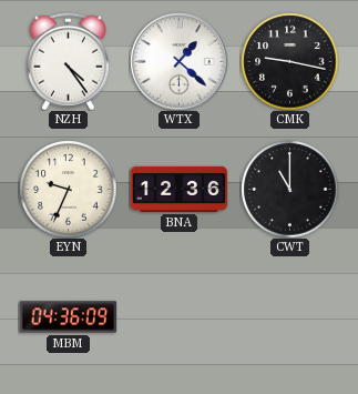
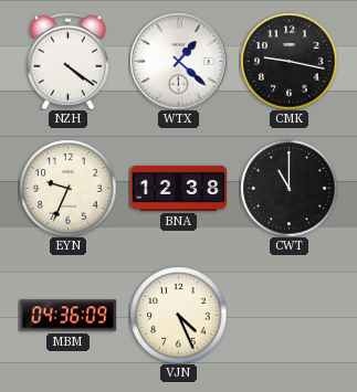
NZH: 4:24 -> 4:21
BNA: 12:36 -> 12:38
VJN: none -> 4:26
